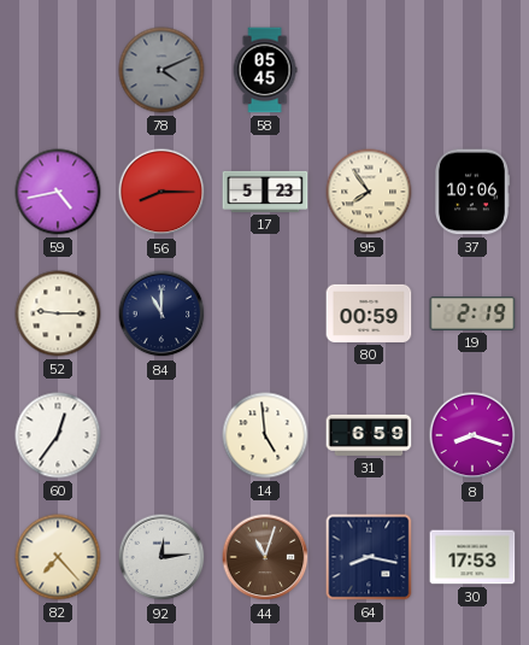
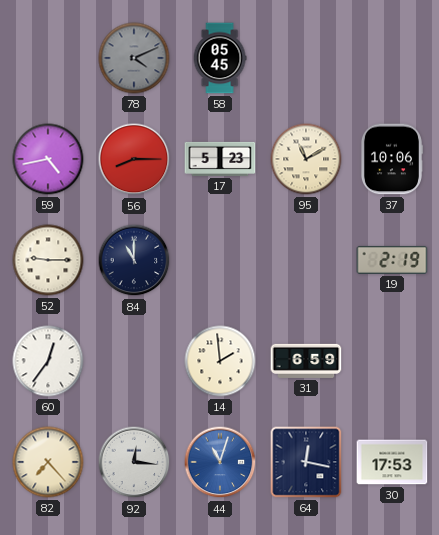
95: 7:54 -> 11:10
80: 00:59 -> none
14: 4:59 -> 1:59
8: 8:18 -> none
92: 12:14 -> 12:16
44 dial: brown -> blue
64: 8:17 -> 12:17
